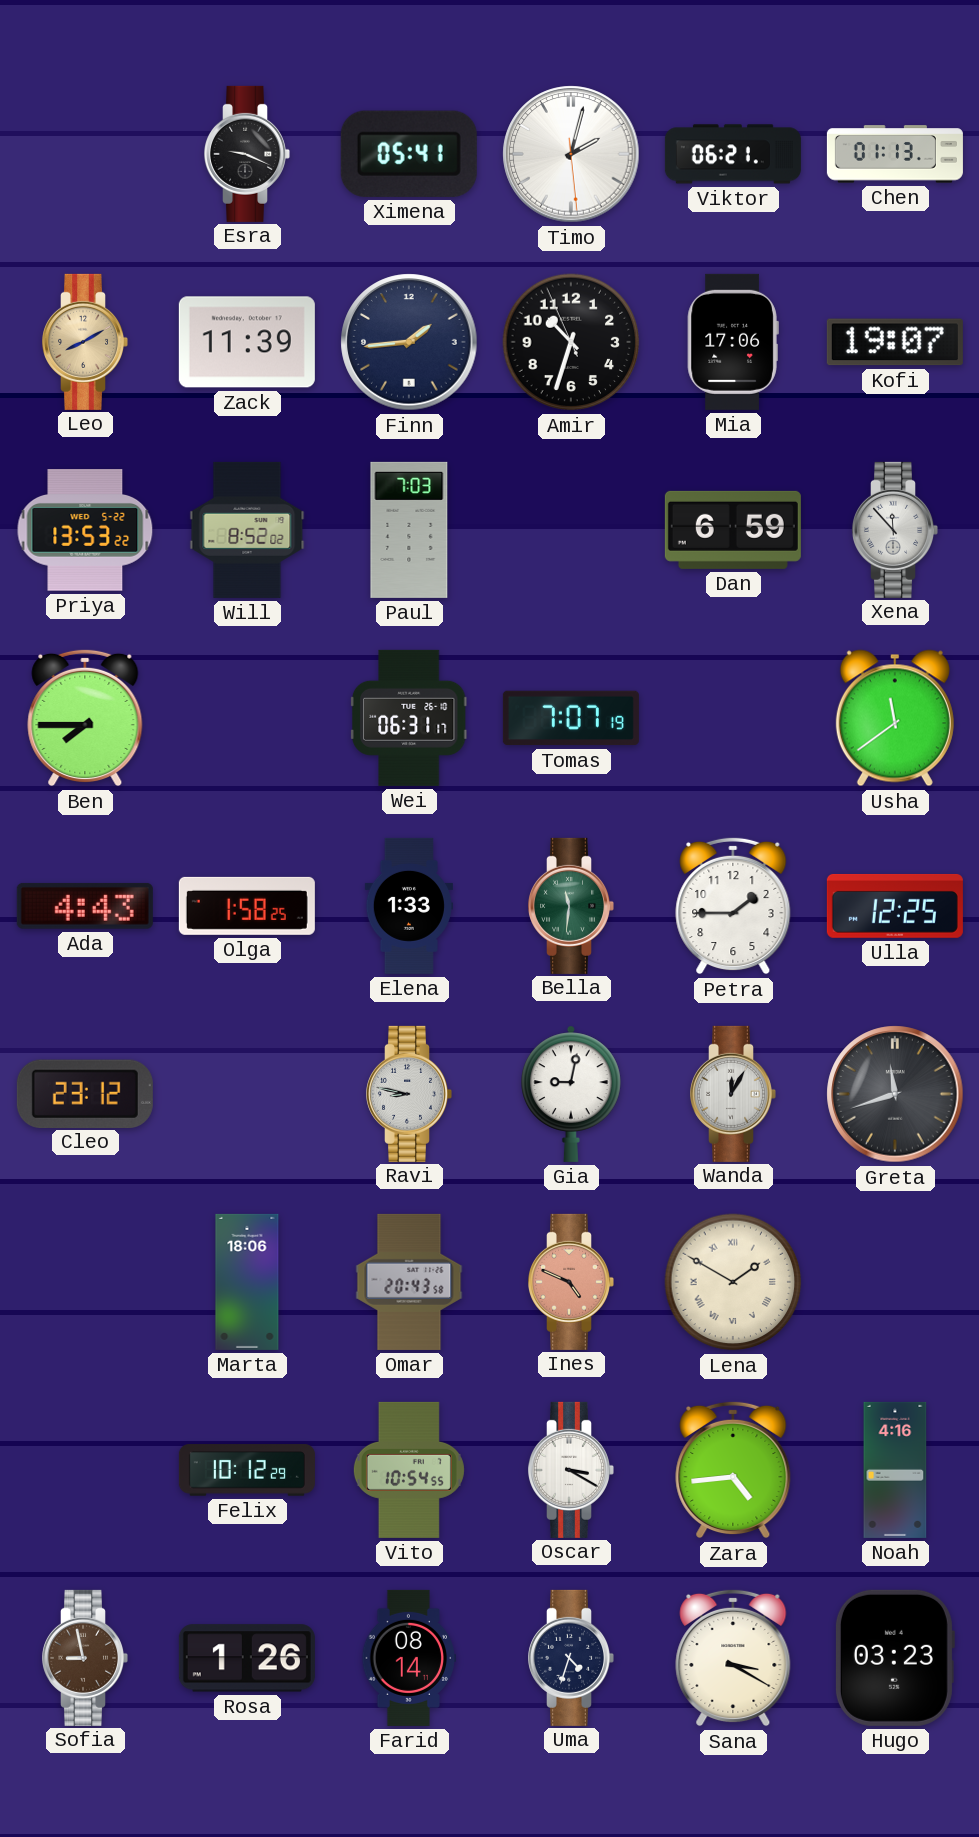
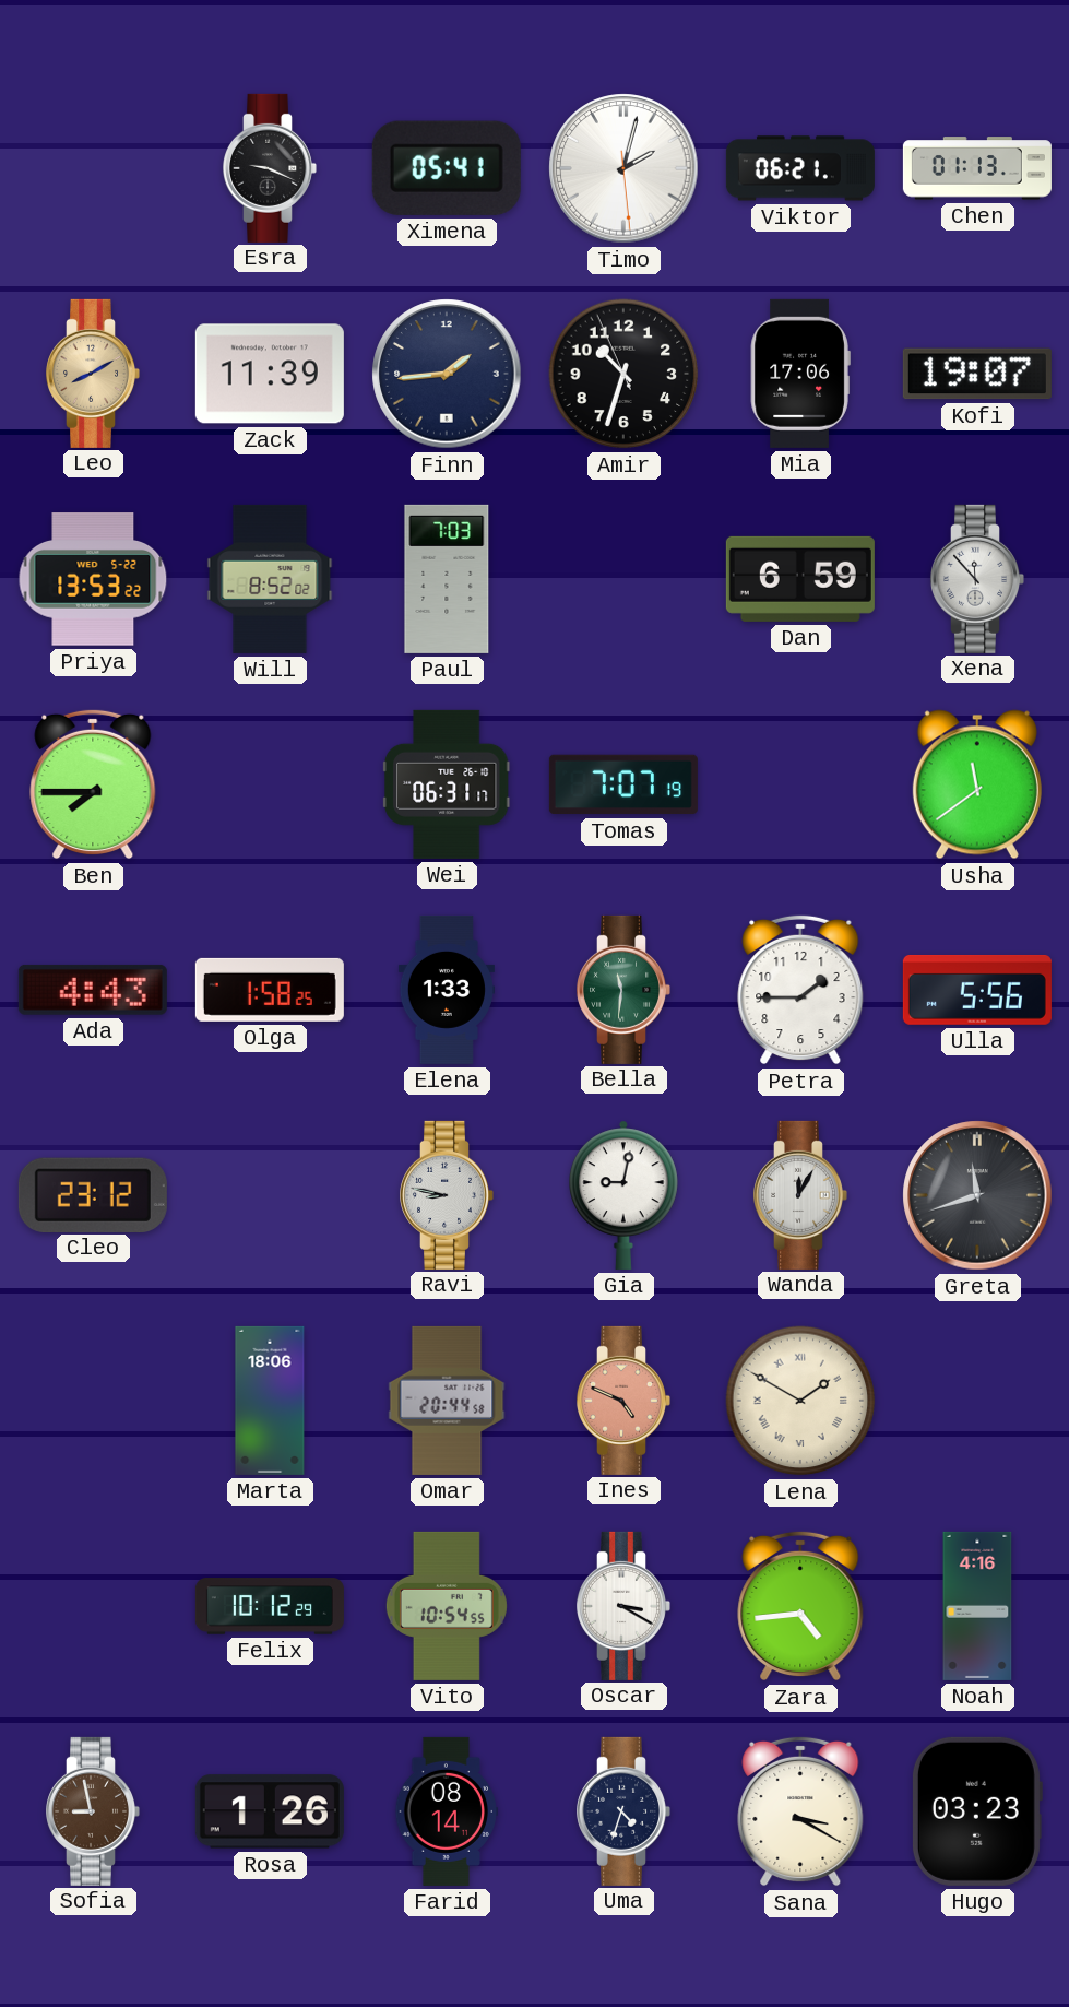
Ulla: 12:25 -> 5:56
Omar: 20:43 -> 20:44
